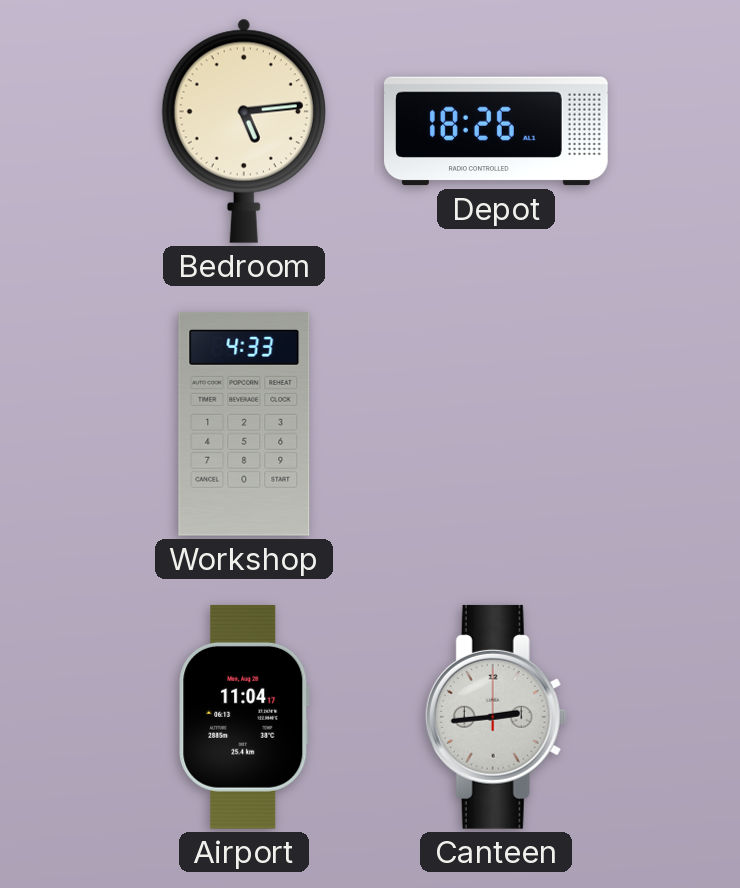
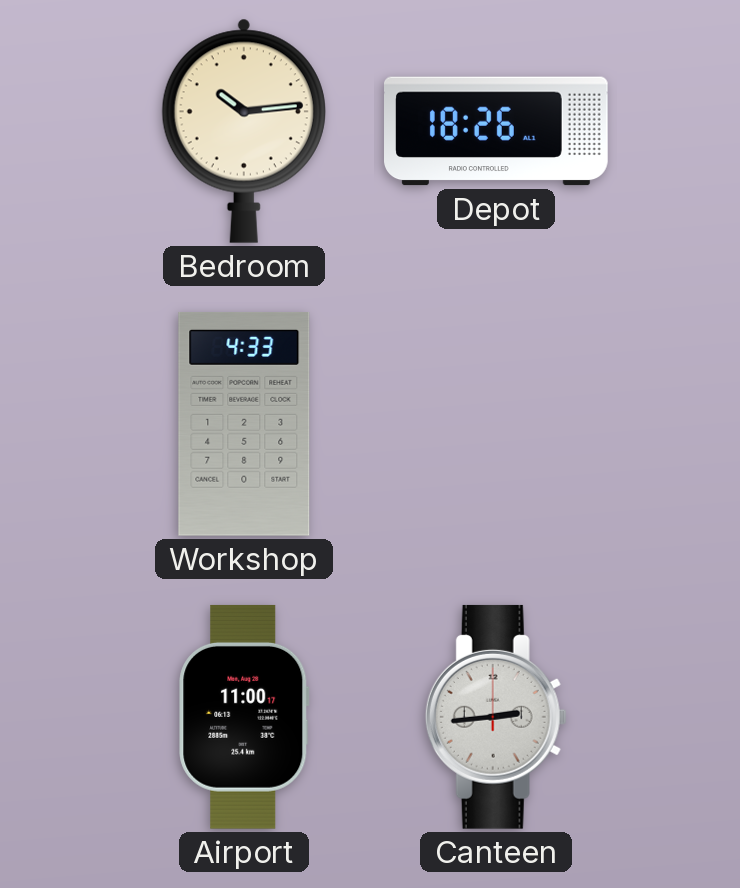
Bedroom: 5:14 -> 10:14
Airport: 11:04 -> 11:00
